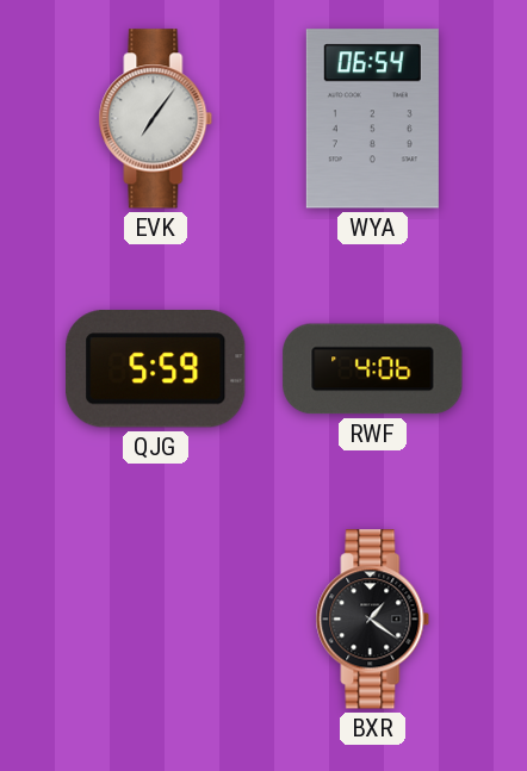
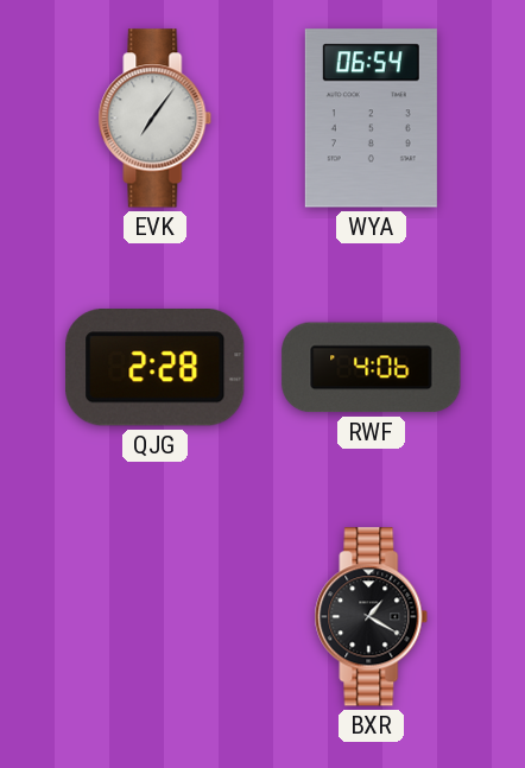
QJG: 5:59 -> 2:28
BXR: 1:21 -> 1:20
